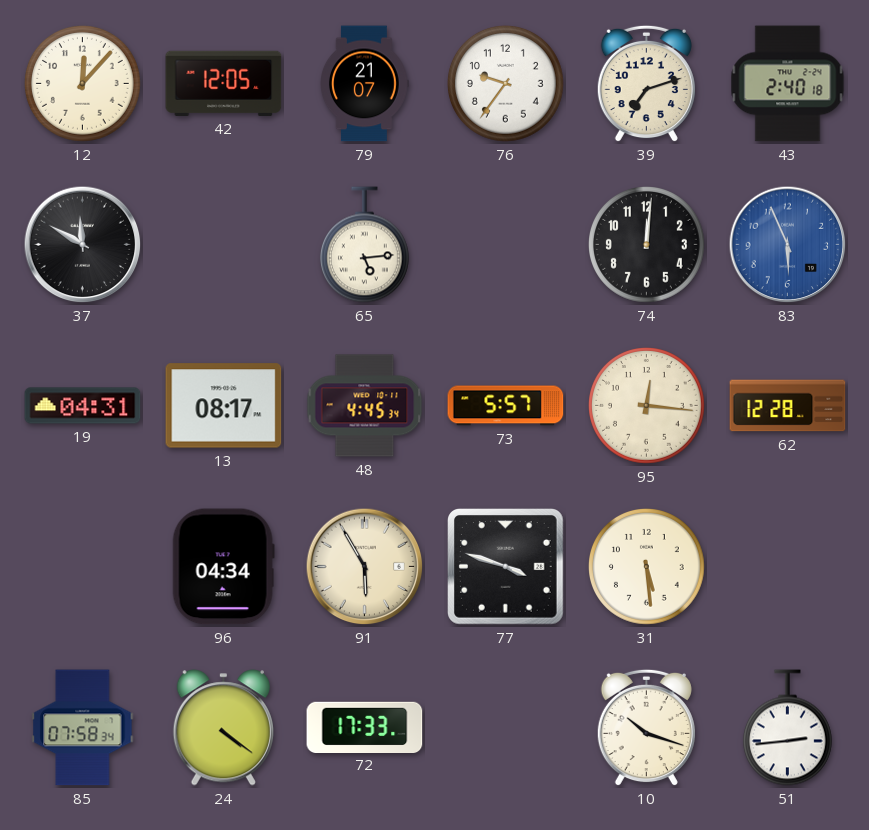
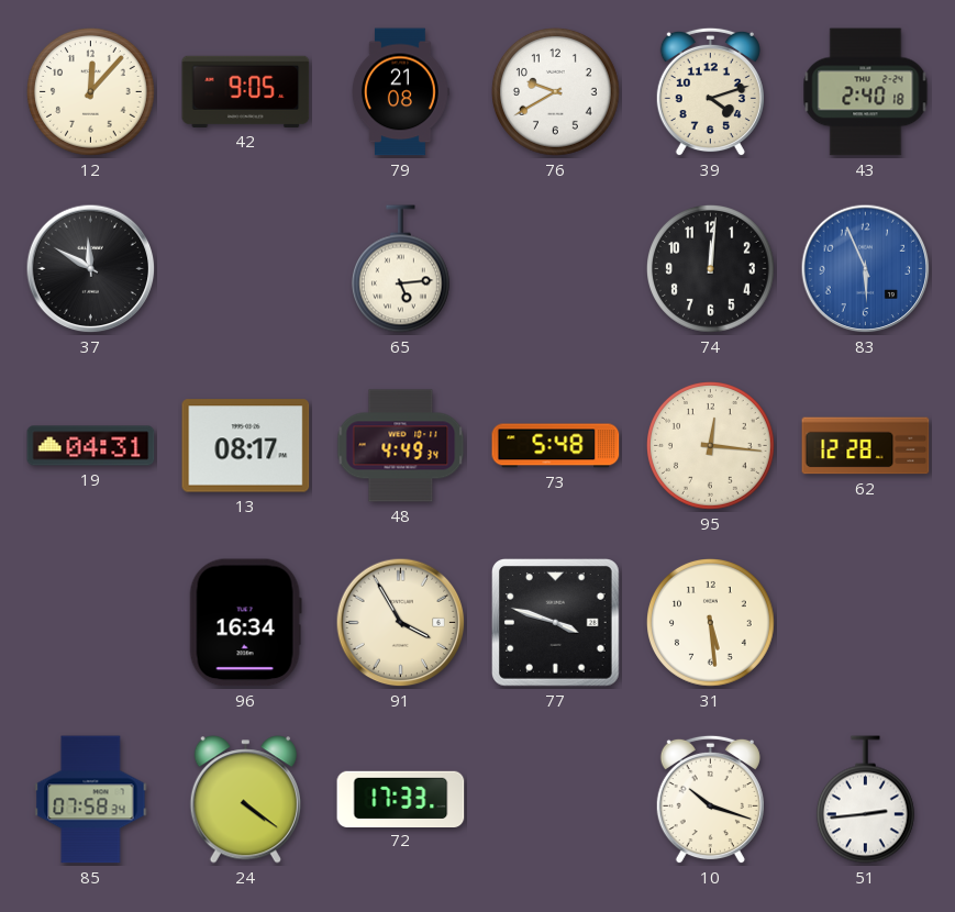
42: 12:05 -> 9:05
79: 21:07 -> 21:08
76: 9:36 -> 9:40
39: 7:12 -> 4:12
48: 4:45 -> 4:49
73: 5:57 -> 5:48
96: 04:34 -> 16:34
91: 5:55 -> 3:55
